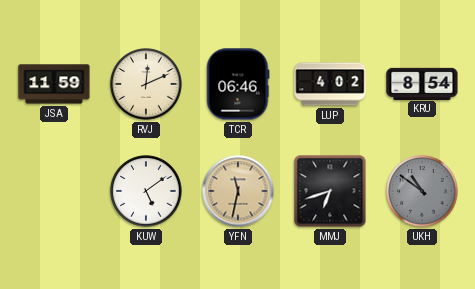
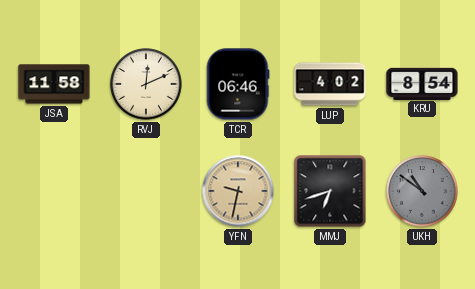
JSA: 11:59 -> 11:58
KUW: 5:09 -> none
YFN: 11:32 -> 9:32
